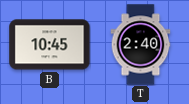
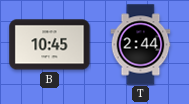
T: 2:40 -> 2:44
